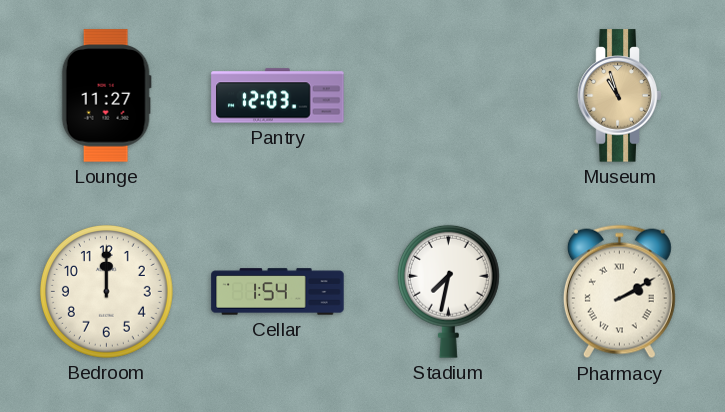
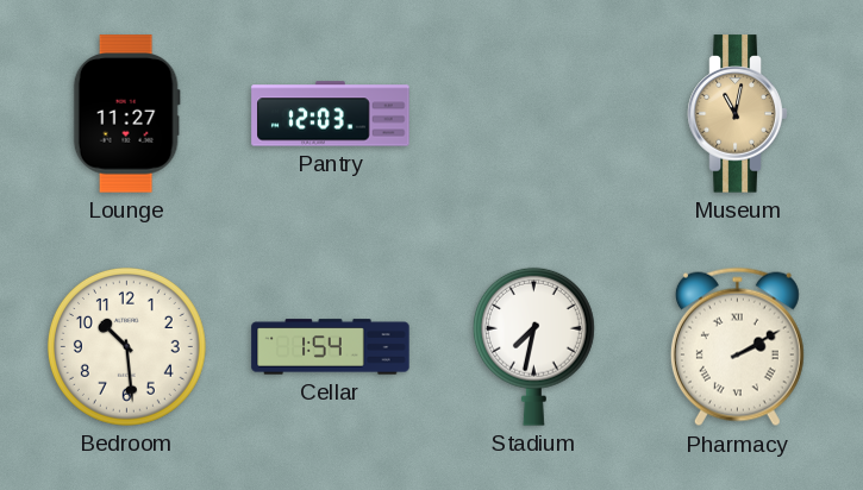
Museum: 10:57 -> 11:02
Bedroom: 12:00 -> 10:29
